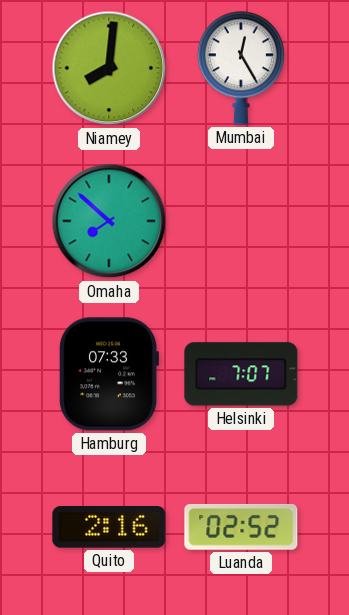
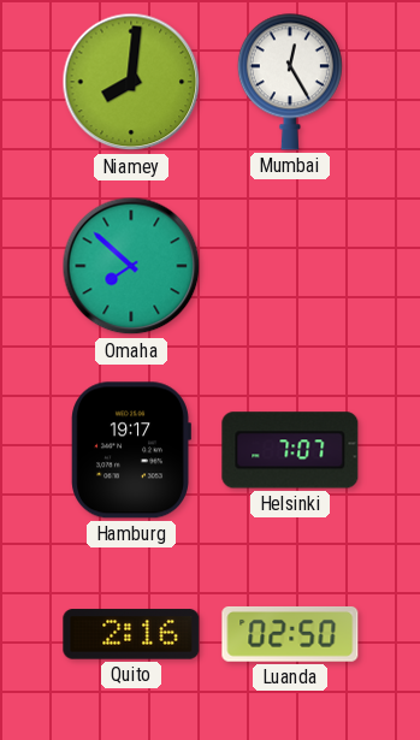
Hamburg: 07:33 -> 19:17
Luanda: 02:52 -> 02:50
